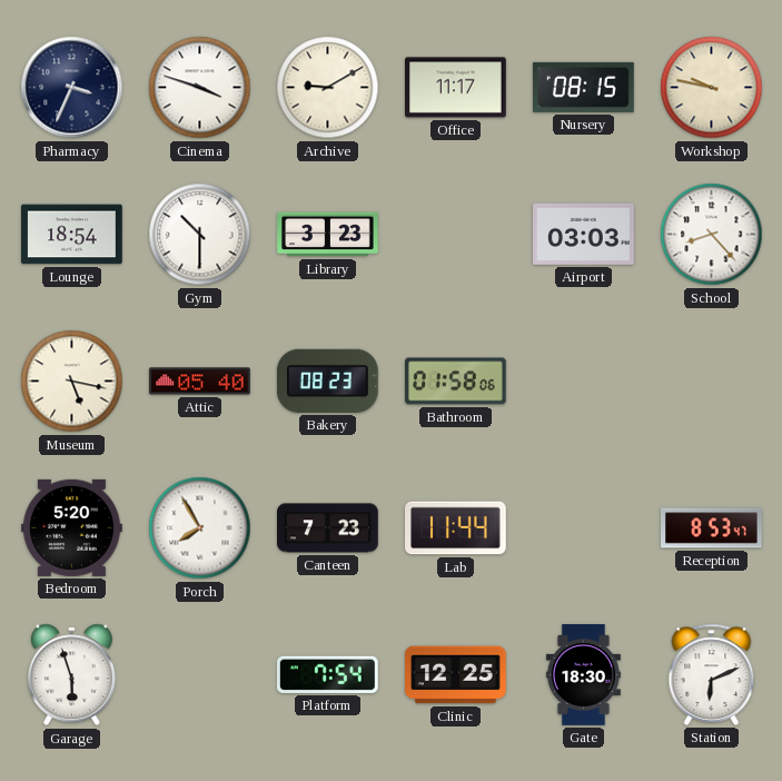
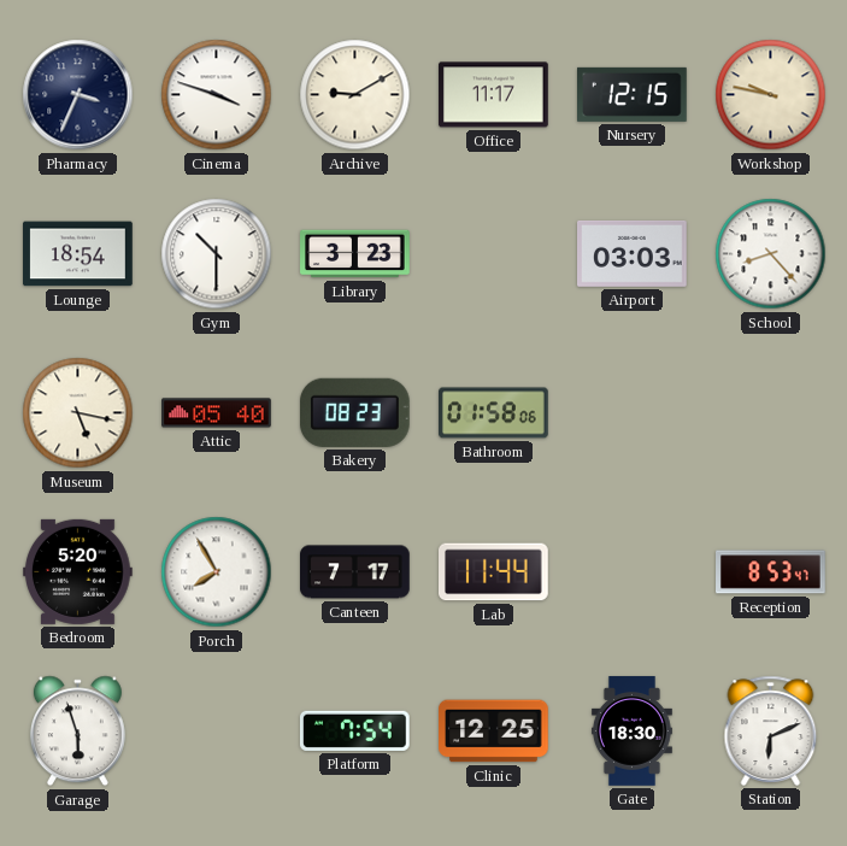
Nursery: 08:15 -> 12:15
Canteen: 7:23 -> 7:17
